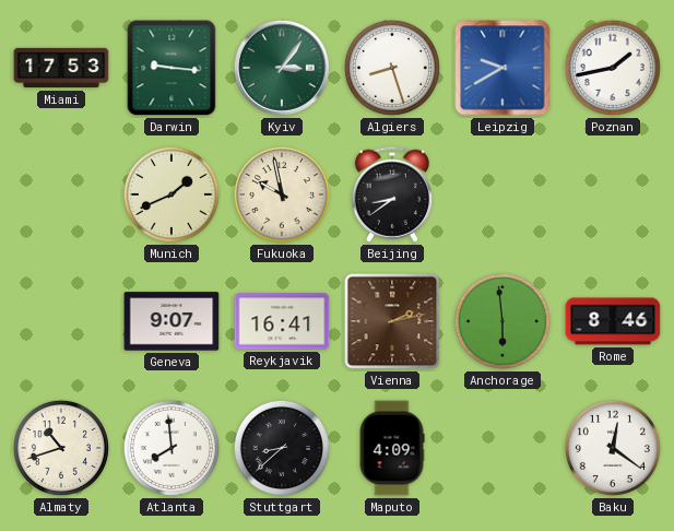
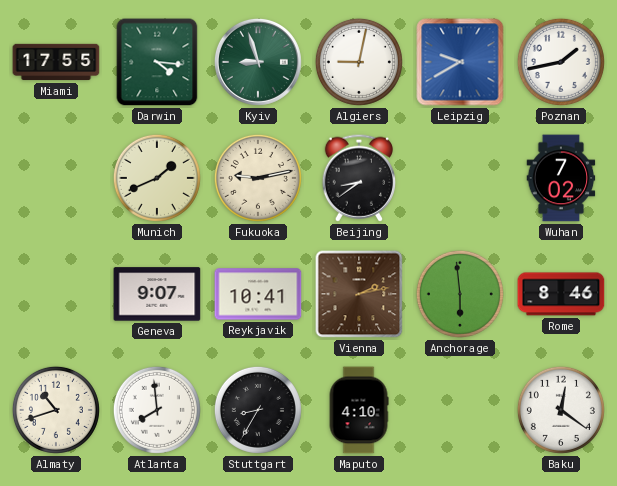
Miami: 17:53 -> 17:55
Darwin: 9:16 -> 4:16
Kyiv: 3:06 -> 8:57
Algiers: 8:27 -> 9:02
Fukuoka: 9:58 -> 9:13
Wuhan: none -> 7:02
Reykjavik: 16:41 -> 10:41
Stuttgart: 8:38 -> 8:35
Maputo: 4:09 -> 4:10
